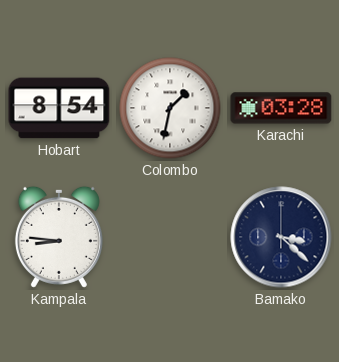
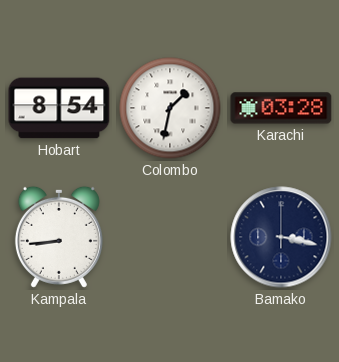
Kampala: 8:46 -> 8:44
Bamako: 3:22 -> 3:17
